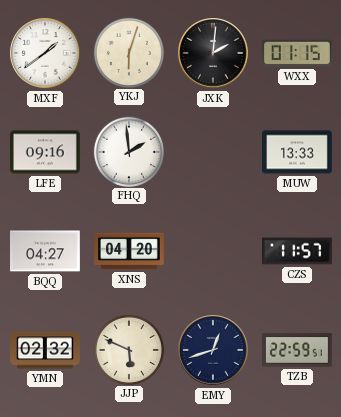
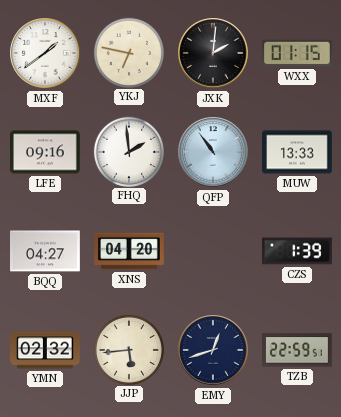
YKJ: 6:03 -> 6:47
QFP: none -> 10:54
CZS: 11:57 -> 1:39
JJP: 5:49 -> 5:44
